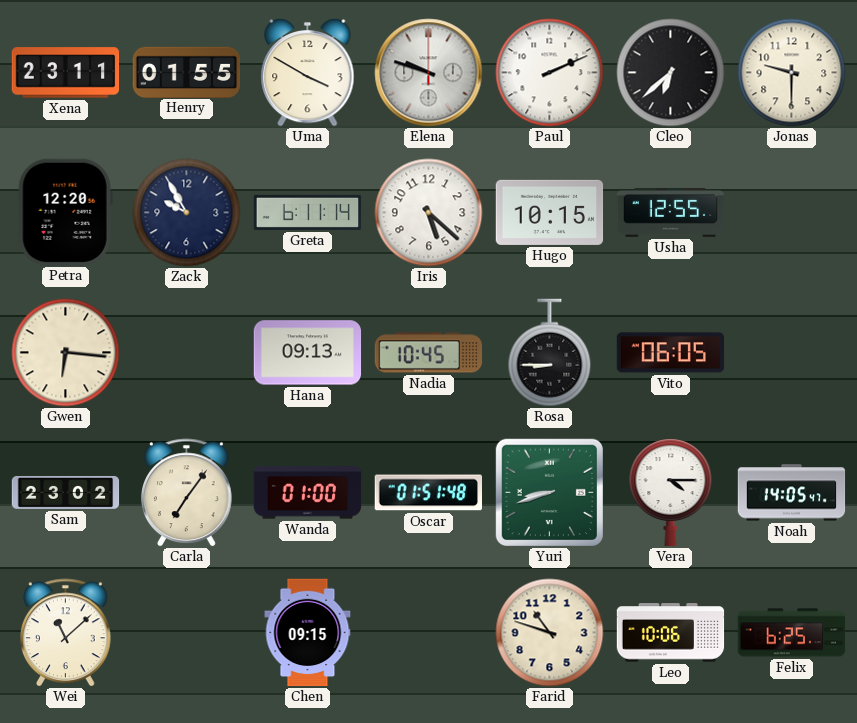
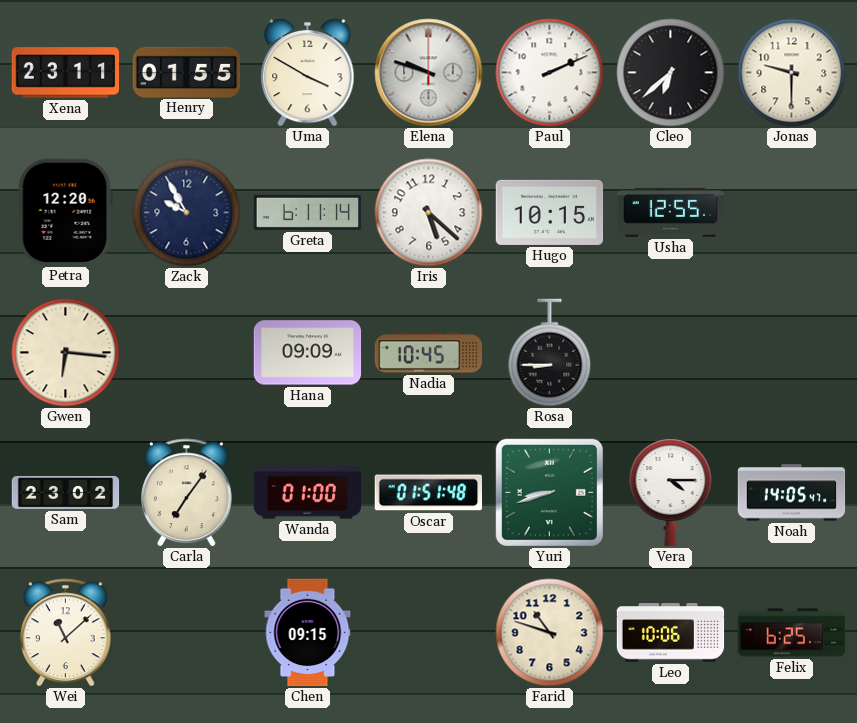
Hana: 09:13 -> 09:09
Vito: 06:05 -> none
